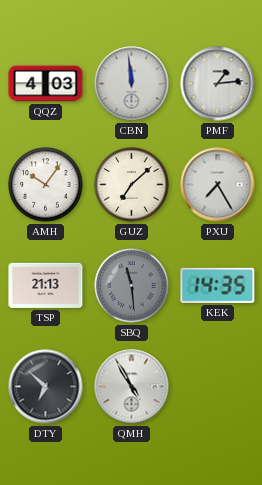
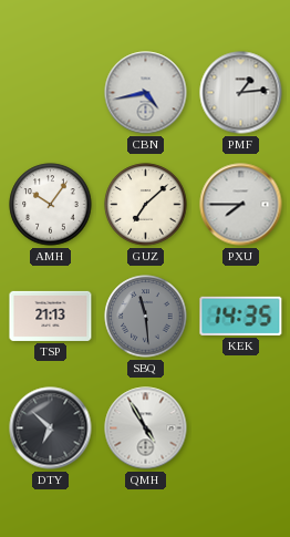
QQZ: 4:03 -> none
CBN: 11:59 -> 4:43
PXU: 7:25 -> 7:45
